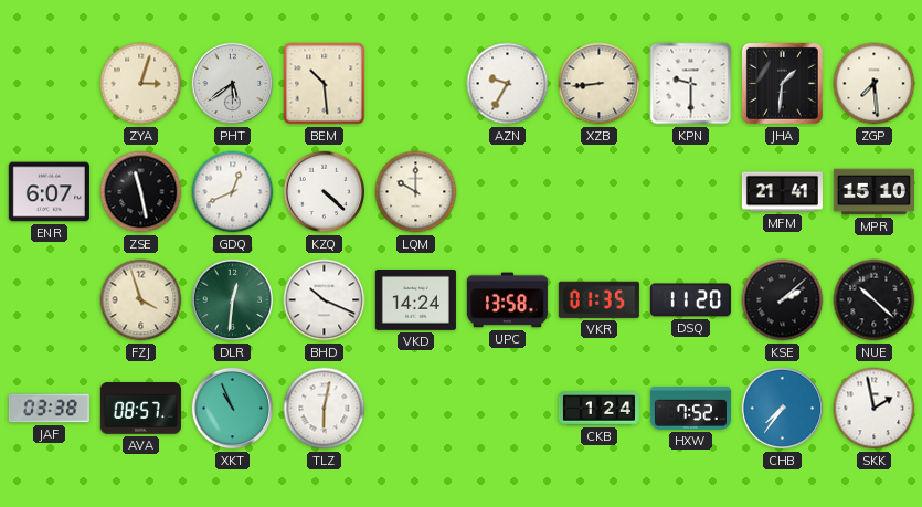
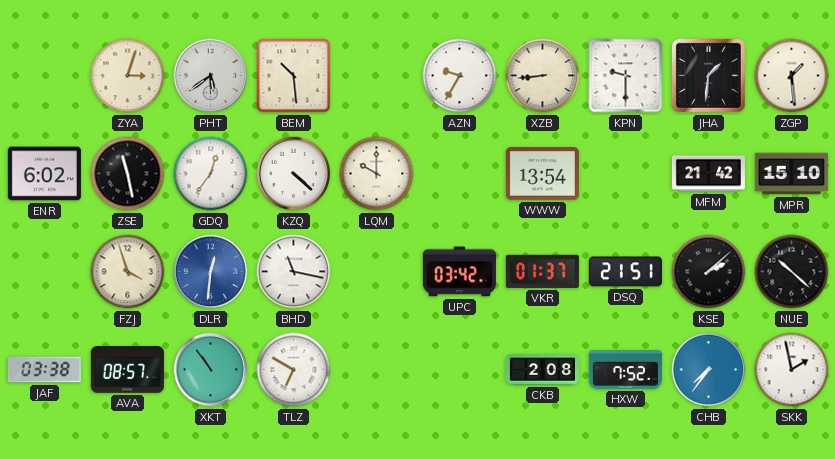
ZGP: 7:29 -> 1:29
ENR: 6:07 -> 6:02
GDQ: 12:41 -> 12:36
WWW: none -> 13:54
MFM: 21:41 -> 21:42
DLR dial: green -> blue
BHD: 10:19 -> 11:17
VKD: 14:24 -> none
UPC: 13:58 -> 03:42
VKR: 01:35 -> 01:37
DSQ: 11:20 -> 21:51
XKT: 10:56 -> 10:54
TLZ: 6:02 -> 6:50
CKB: 1:24 -> 2:08
